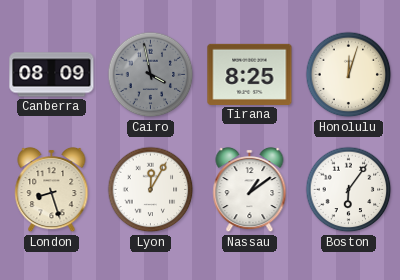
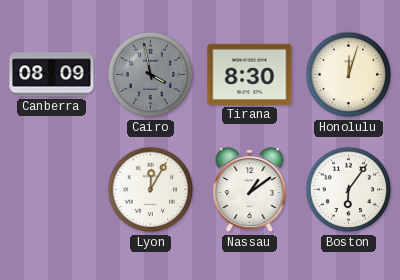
Tirana: 8:25 -> 8:30
London: 8:27 -> none
